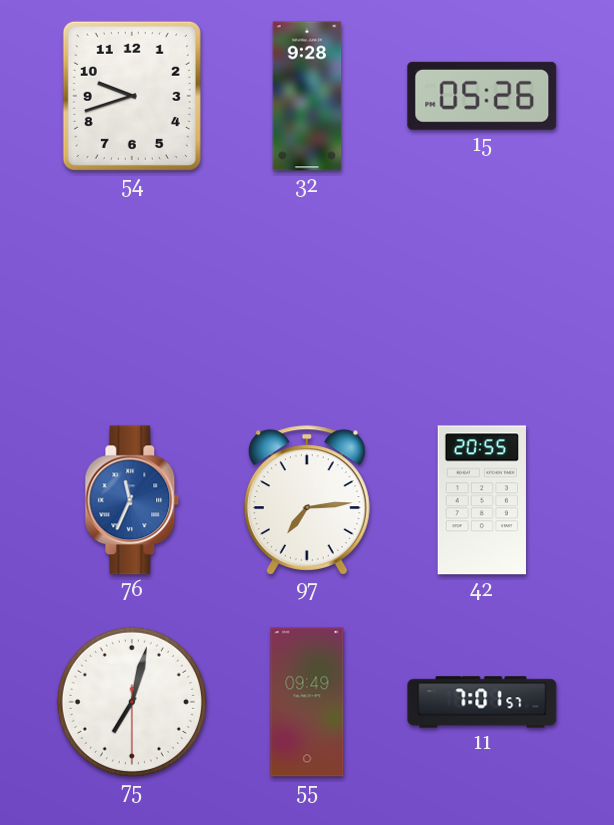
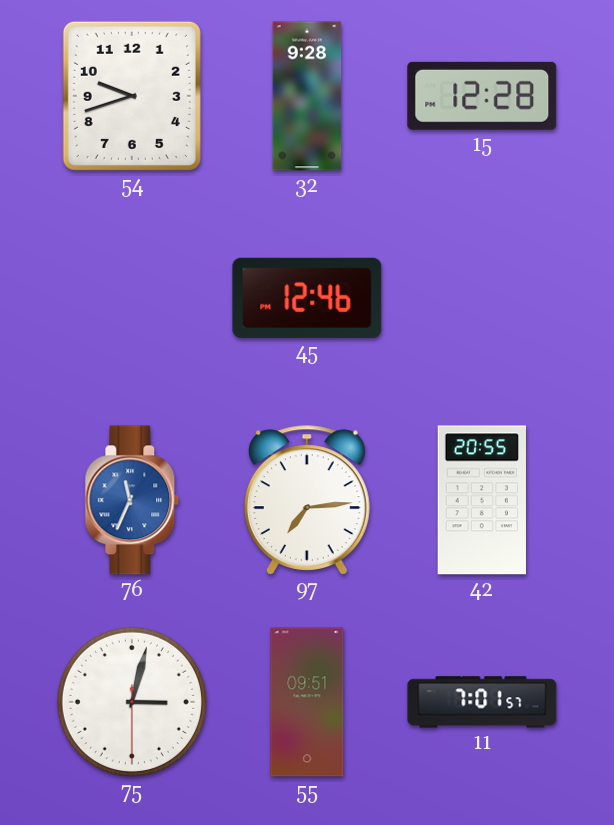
15: 05:26 -> 12:28
45: none -> 12:46
75: 7:02 -> 3:02
55: 09:49 -> 09:51
